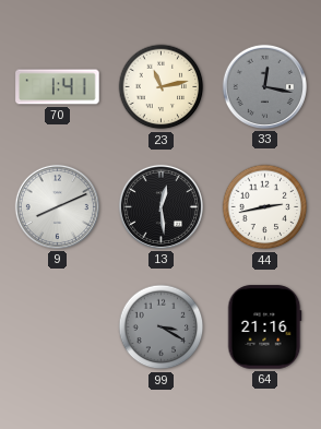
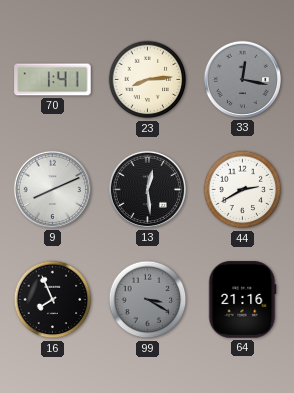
23: 11:13 -> 8:14
44: 2:43 -> 2:40
16: none -> 7:56
